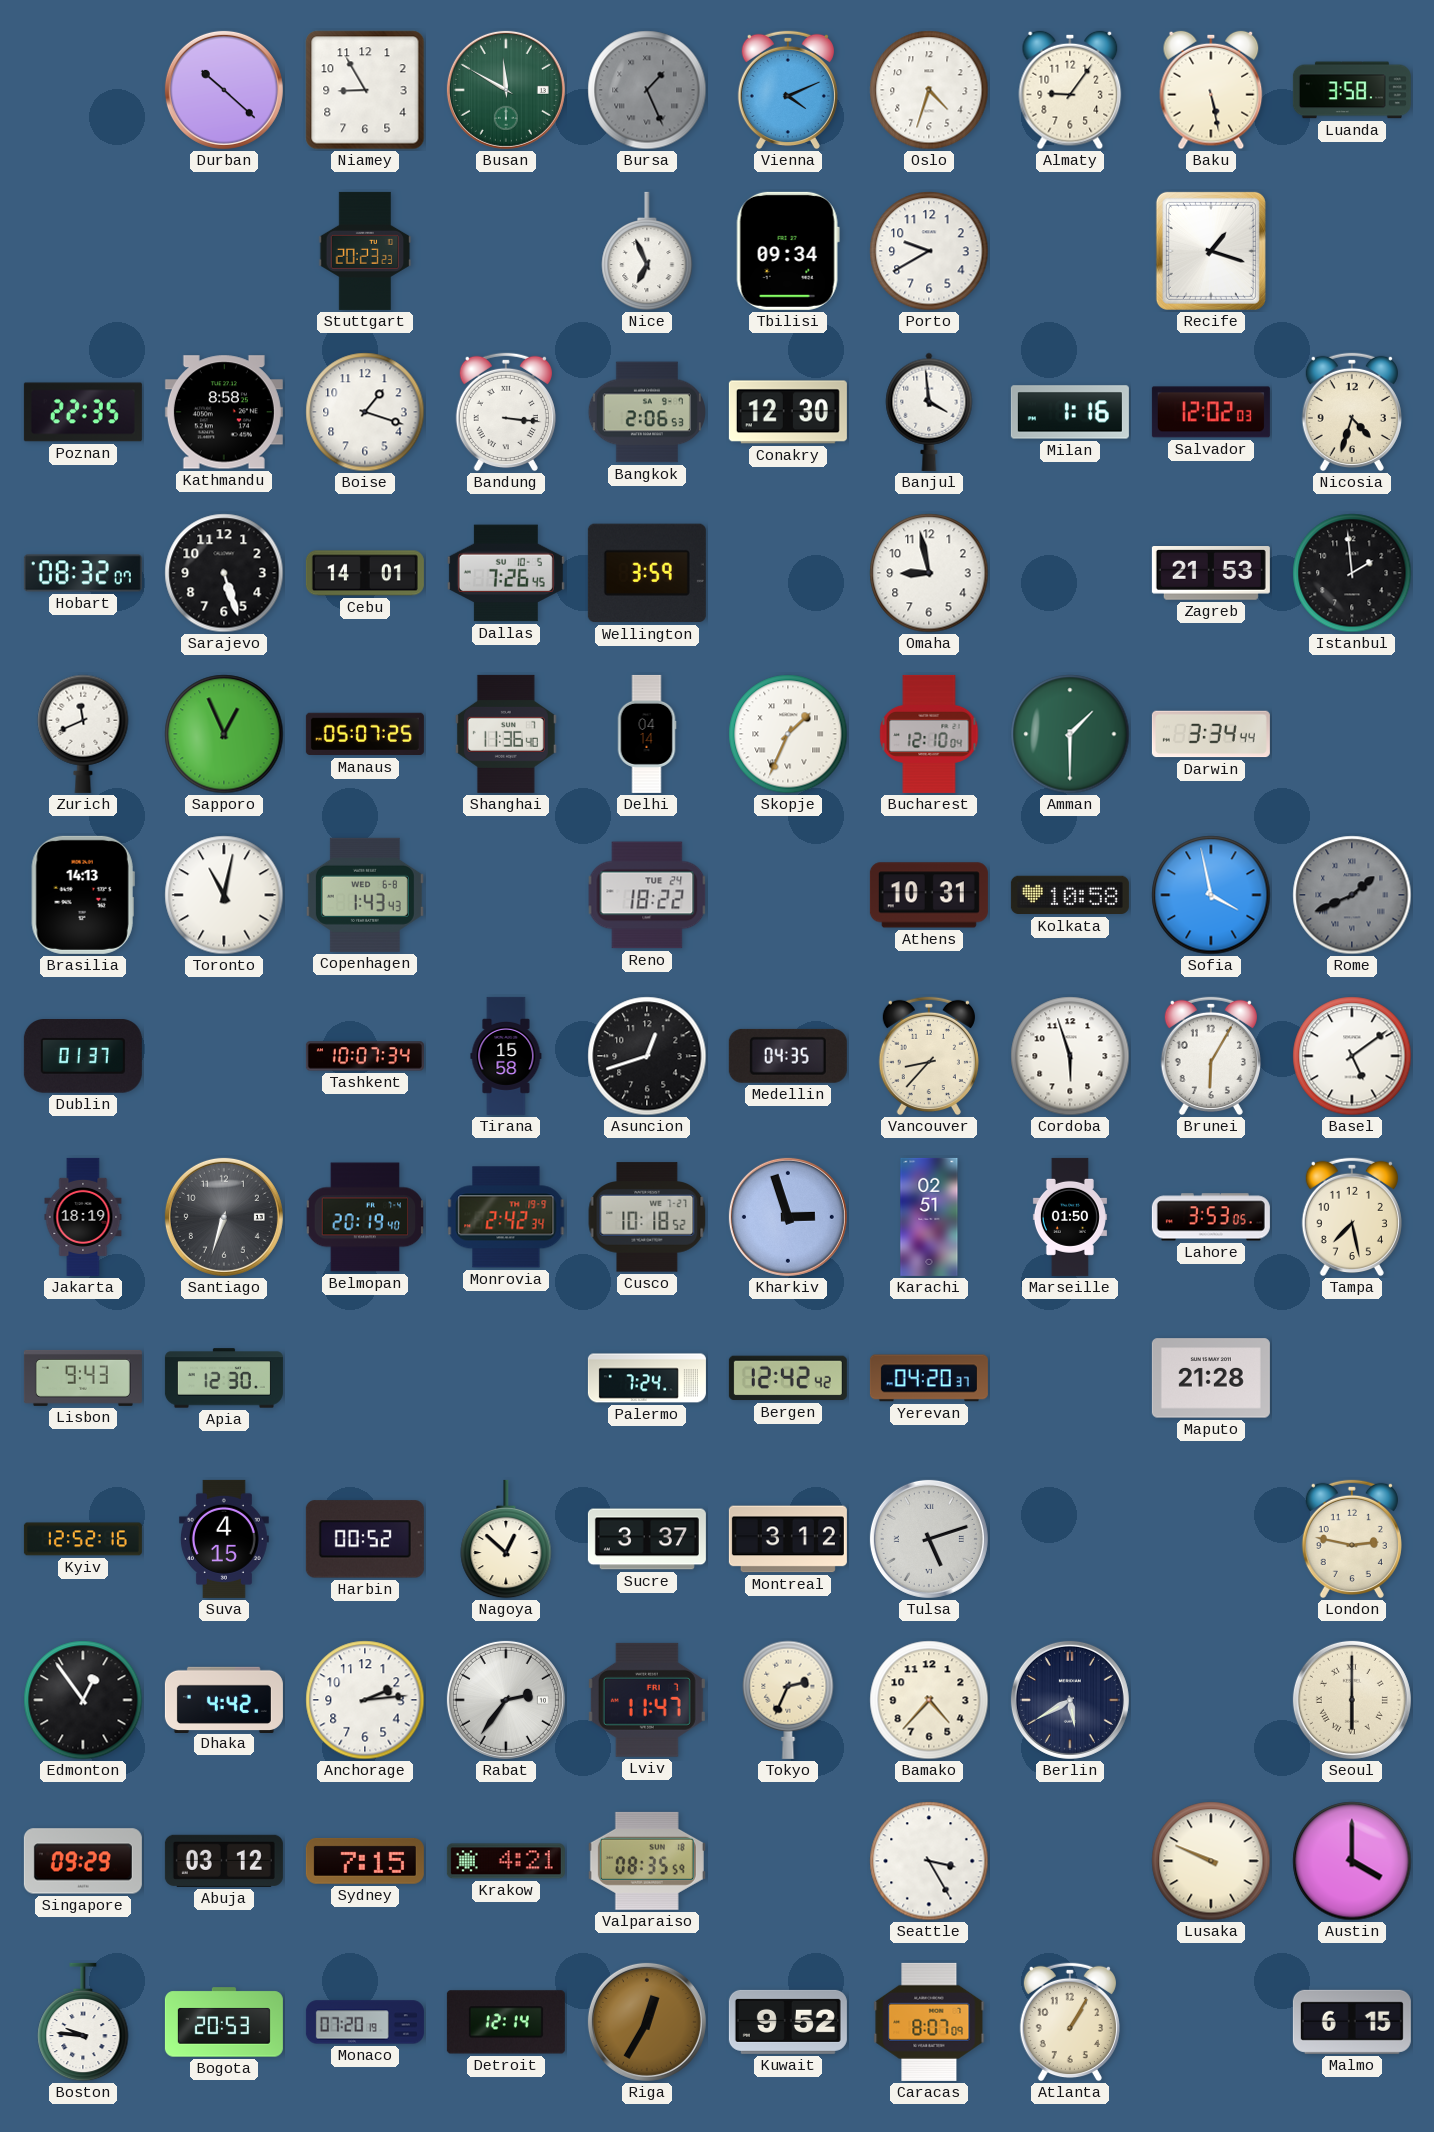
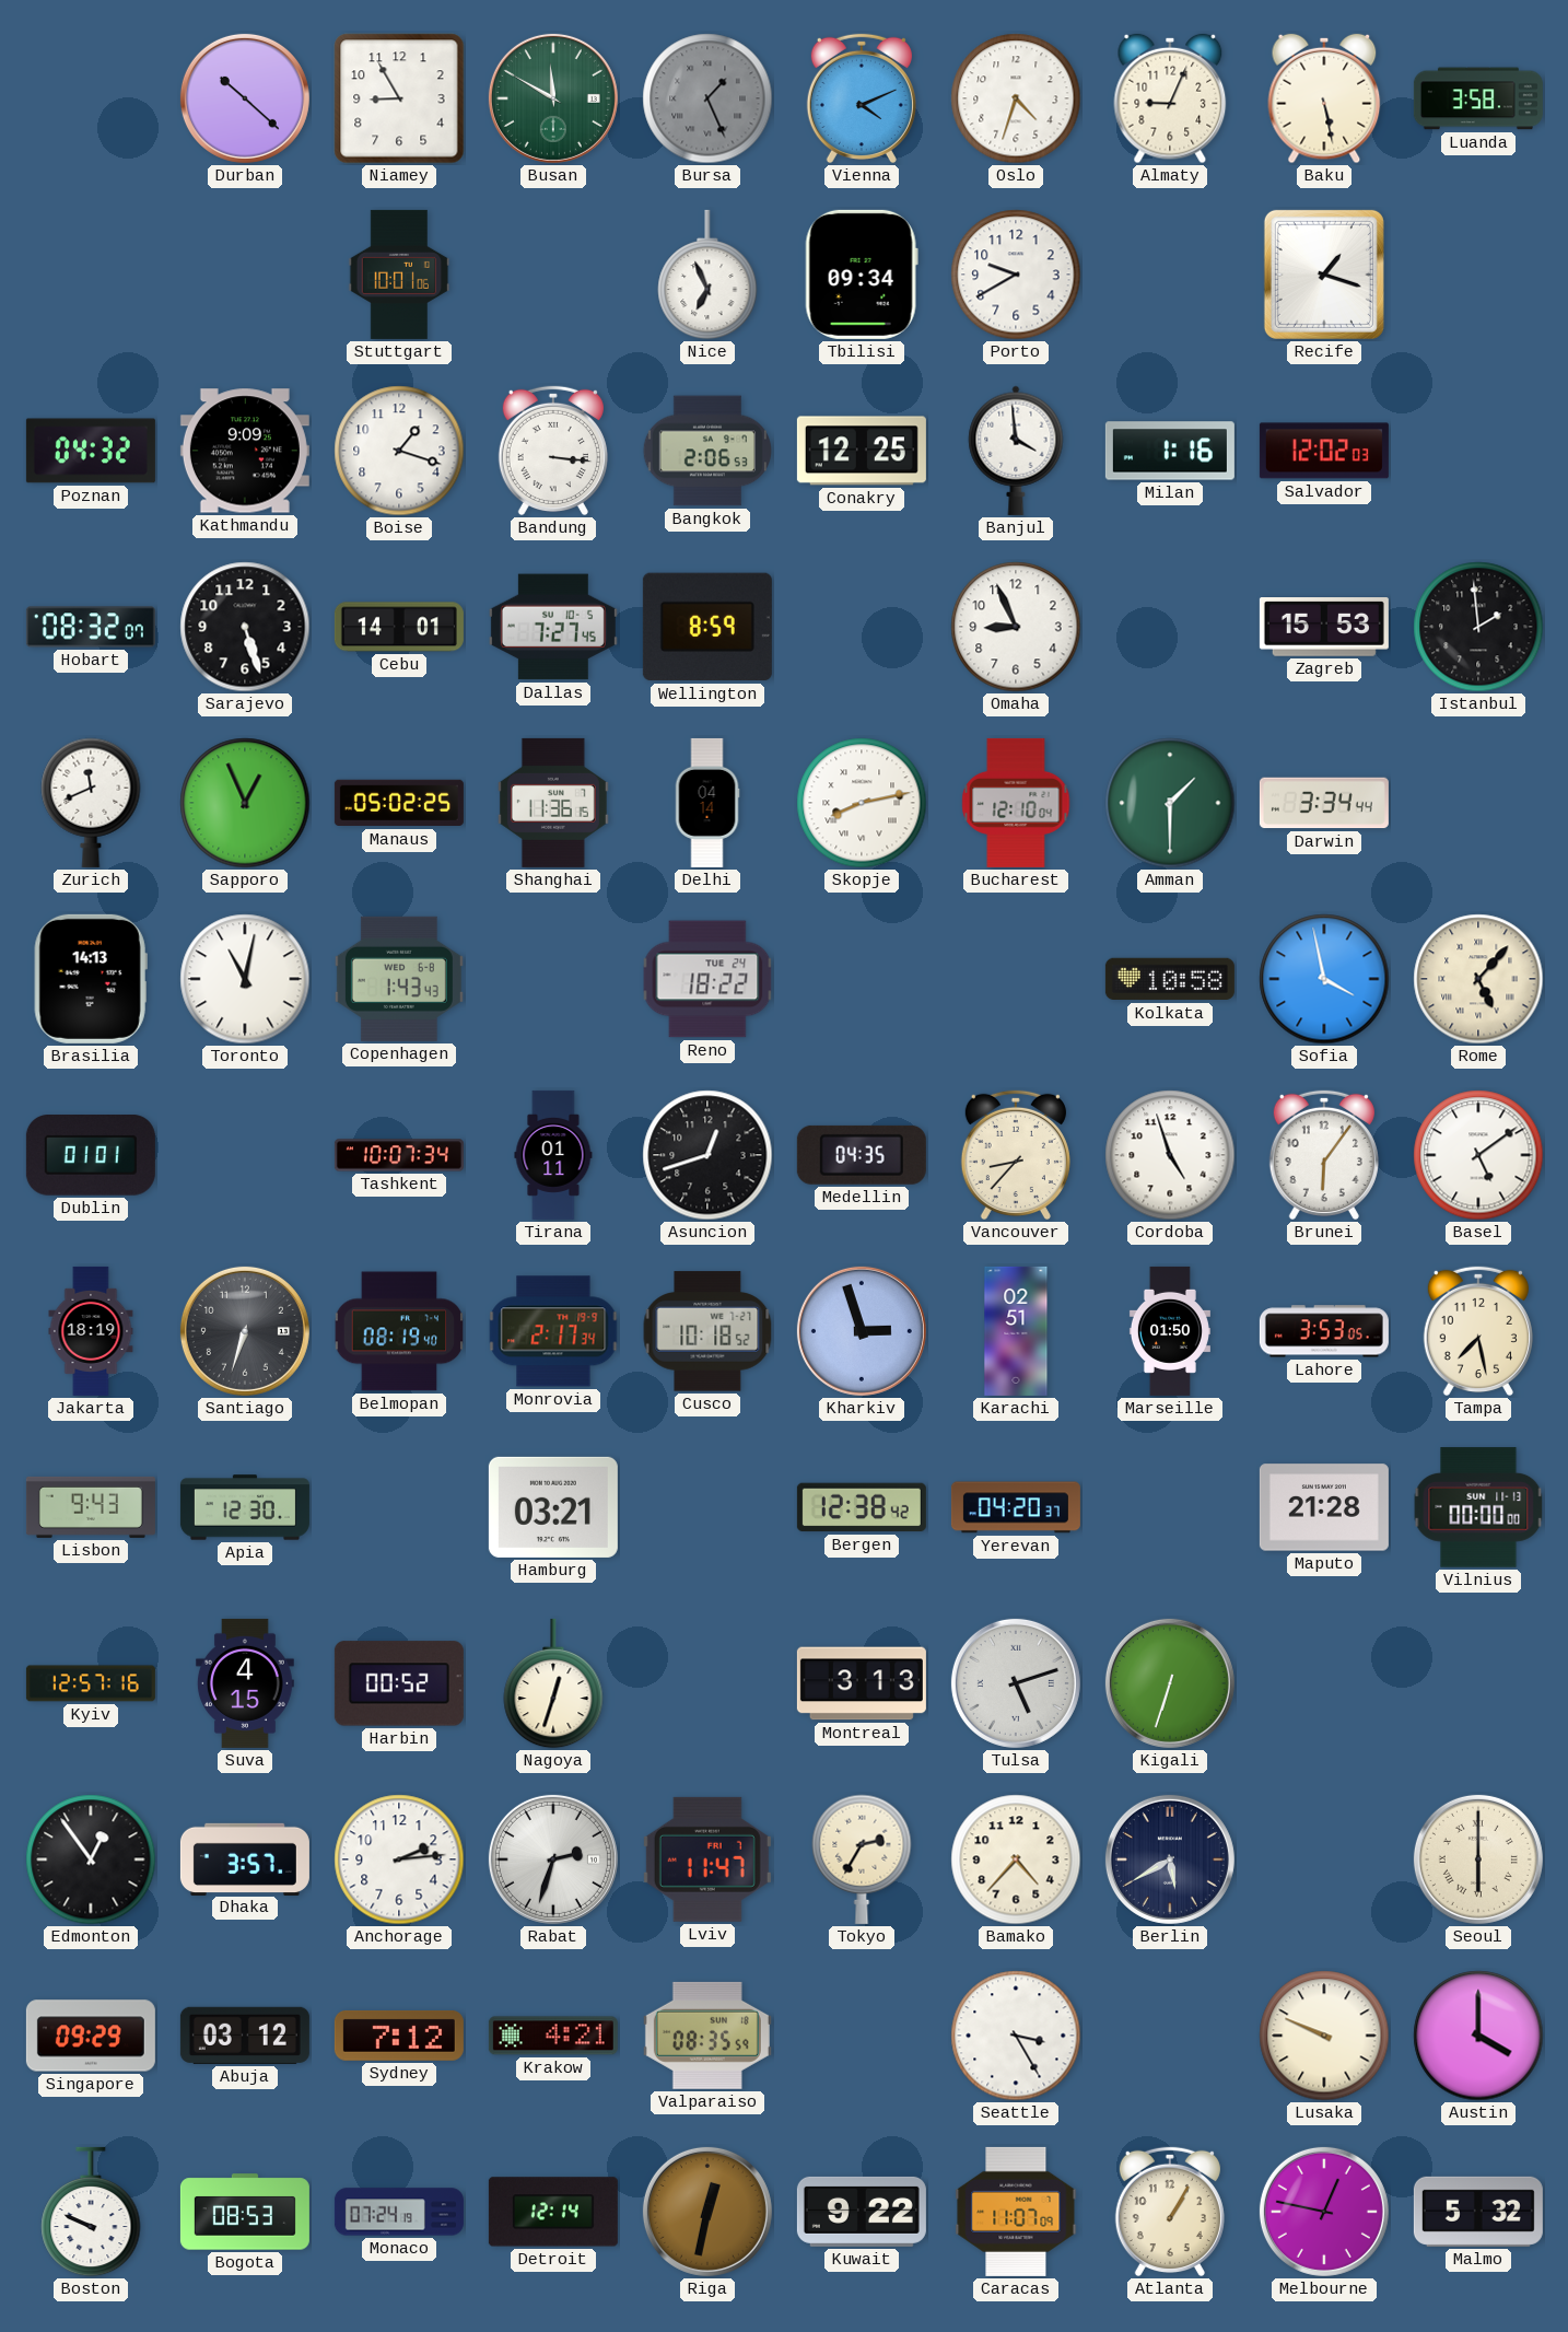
Almaty: 9:06 -> 9:04
Stuttgart: 20:23 -> 10:01
Poznan: 22:35 -> 04:32
Kathmandu: 8:58 -> 9:09
Conakry: 12:30 -> 12:25
Nicosia: 4:33 -> none
Dallas: 7:26 -> 7:27
Wellington: 3:59 -> 8:59
Omaha: 8:58 -> 8:56
Zagreb: 21:53 -> 15:53
Manaus: 05:07 -> 05:02
Shanghai: 11:36:40 -> 11:36:15
Skopje: 1:34 -> 8:13
Athens: 10:31 -> none
Rome: 1:41 -> 5:07
Rome dial: grey -> cream
Dublin: 01:37 -> 01:01
Tirana: 15:58 -> 01:11
Cordoba: 5:57 -> 4:57
Brunei: 6:05 -> 6:06
Belmopan: 20:19 -> 08:19
Monrovia: 2:42 -> 2:17
Hamburg: none -> 03:21
Palermo: 7:24 -> none
Bergen: 12:42 -> 12:38
Vilnius: none -> 00:00
Kyiv: 12:52 -> 12:57
Nagoya: 12:52 -> 12:33
Sucre: 3:37 -> none
Montreal: 3:12 -> 3:13
Kigali: none -> 6:33
London: 2:47 -> none
Dhaka: 4:42 -> 3:57
Rabat: 2:36 -> 2:33
Tokyo: 2:34 -> 2:35
Sydney: 7:15 -> 7:12
Boston: 9:46 -> 9:49
Bogota: 20:53 -> 08:53
Monaco: 07:20 -> 07:24
Riga: 12:35 -> 12:32
Kuwait: 9:52 -> 9:22
Caracas: 8:07 -> 11:07
Melbourne: none -> 12:47
Malmo: 6:15 -> 5:32
